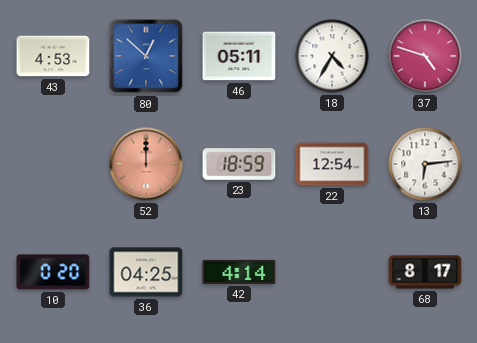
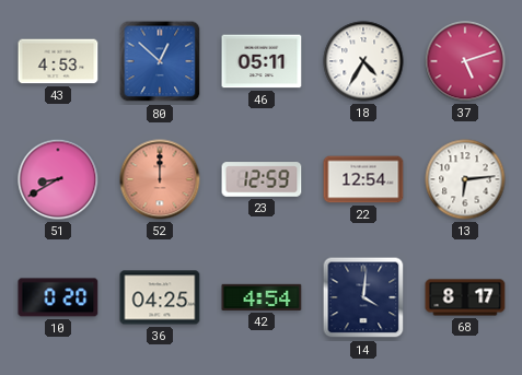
37: 4:48 -> 5:12
51: none -> 8:40
23: 18:59 -> 12:59
42: 4:14 -> 4:54
14: none -> 4:01
